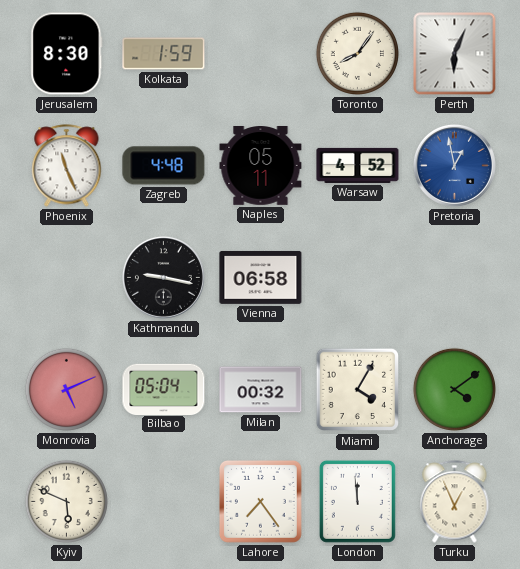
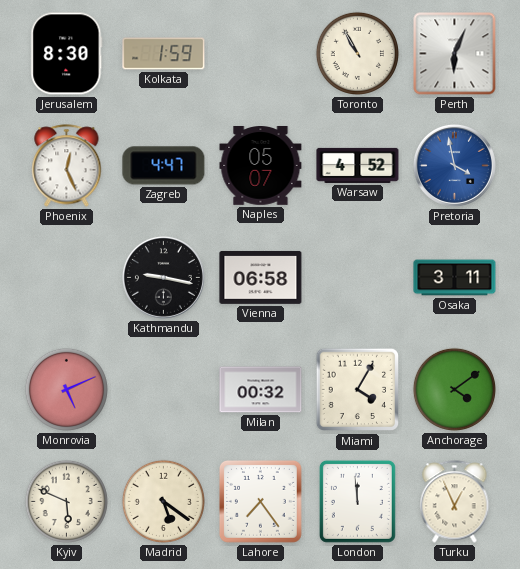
Toronto: 8:06 -> 10:55
Phoenix: 11:26 -> 12:26
Zagreb: 4:48 -> 4:47
Naples: 05:11 -> 05:07
Pretoria: 12:58 -> 3:58
Osaka: none -> 3:11
Bilbao: 05:04 -> none
Madrid: none -> 5:21
